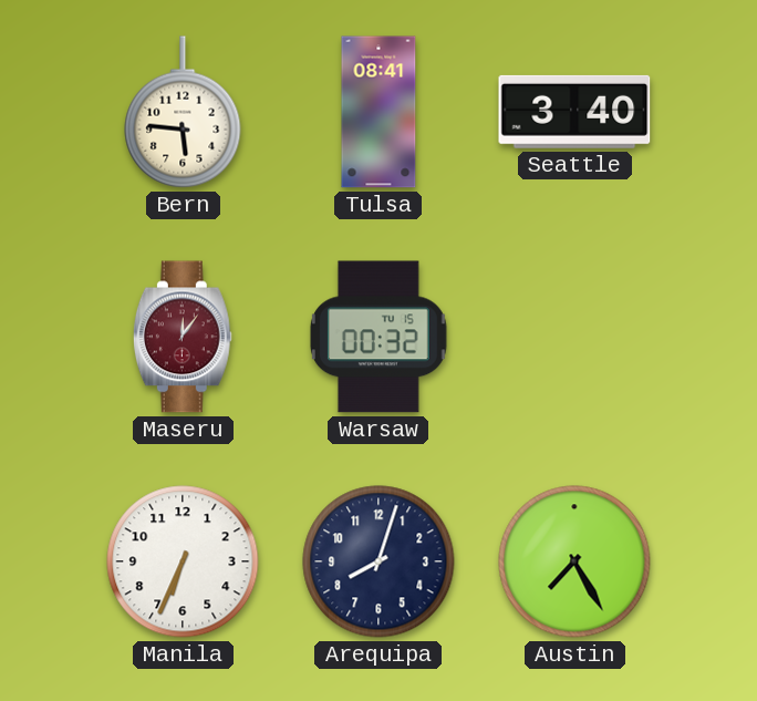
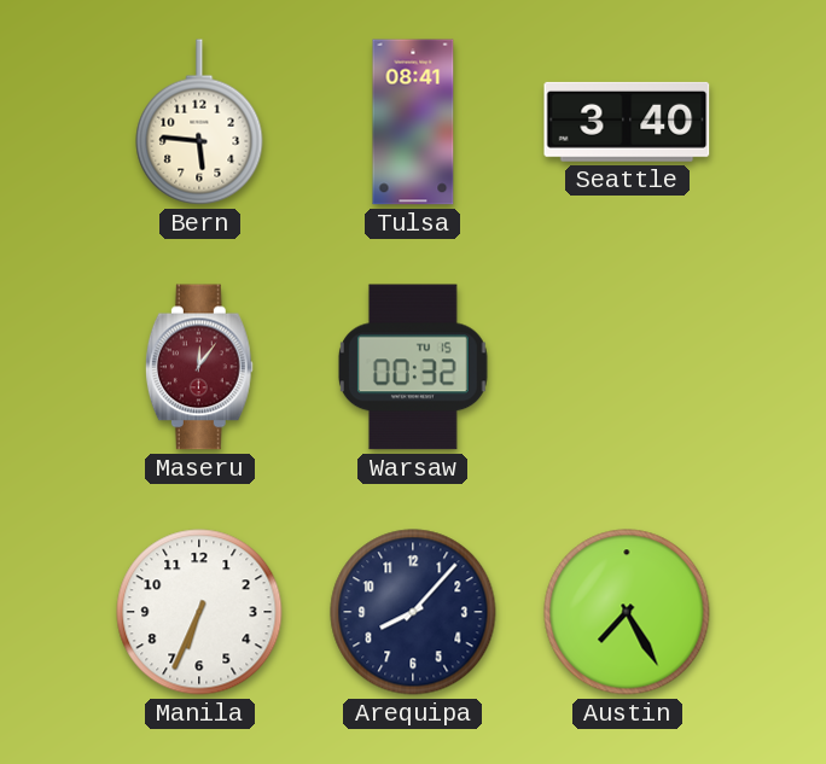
Arequipa: 8:03 -> 8:07
